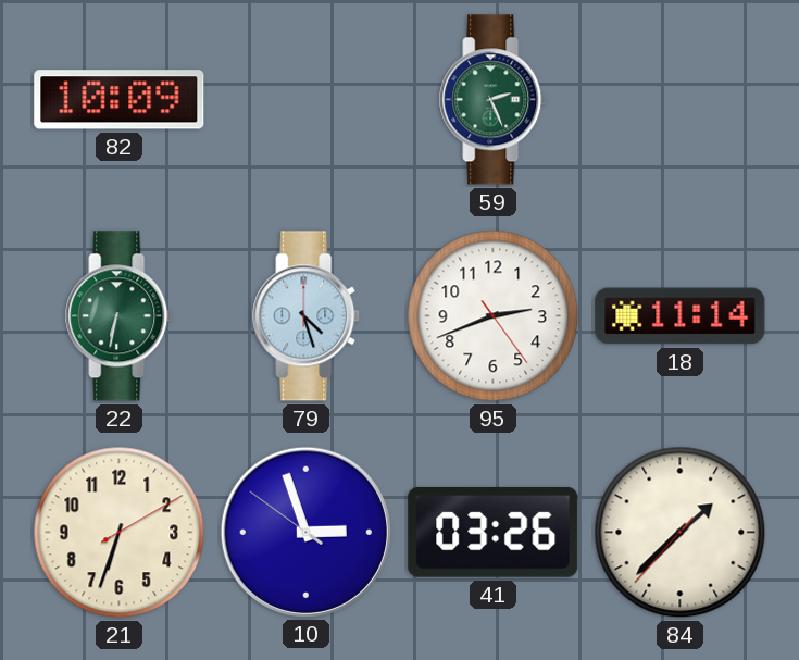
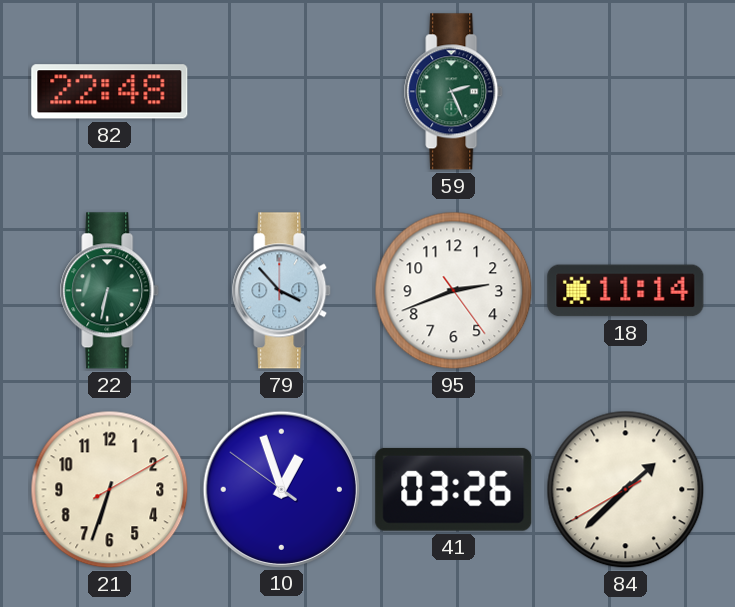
82: 10:09 -> 22:48
79: 4:27 -> 3:53
10: 2:56 -> 12:56
84: 1:37:37 -> 1:37:40
